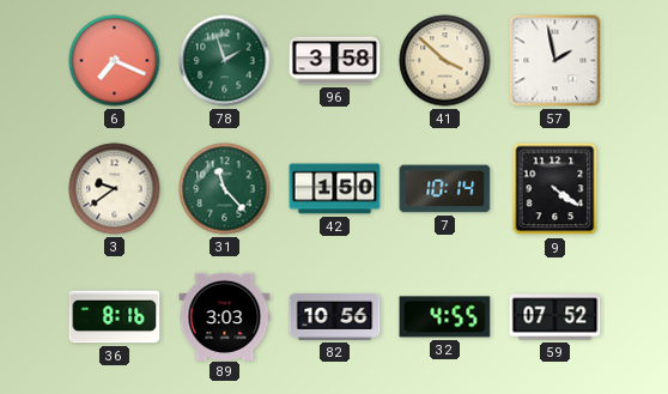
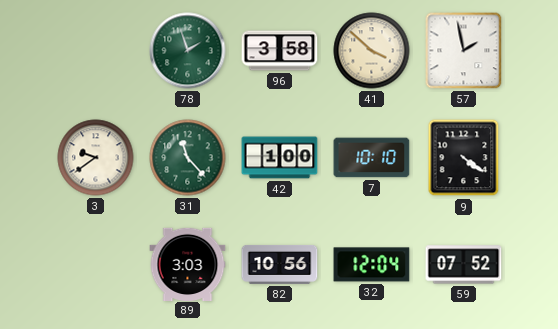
6: 7:19 -> none
42: 1:50 -> 1:00
7: 10:14 -> 10:10
36: 8:16 -> none
32: 4:55 -> 12:04
